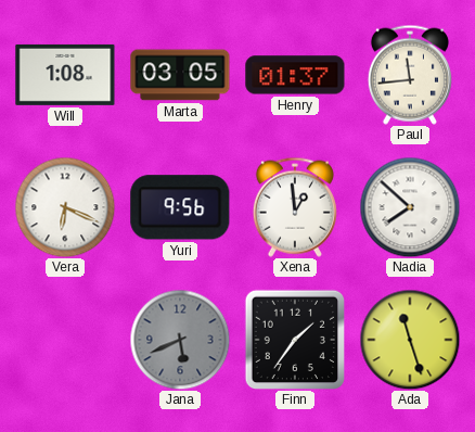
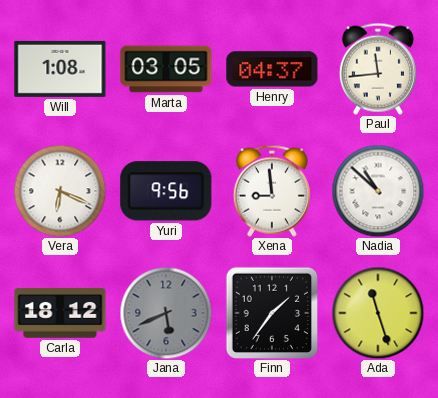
Henry: 01:37 -> 04:37
Xena: 12:59 -> 8:59
Nadia: 7:52 -> 10:52
Carla: none -> 18:12
